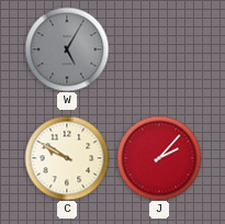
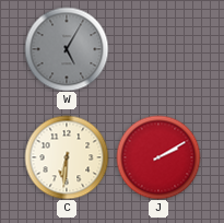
C: 9:50 -> 6:31
J: 2:07 -> 2:10
